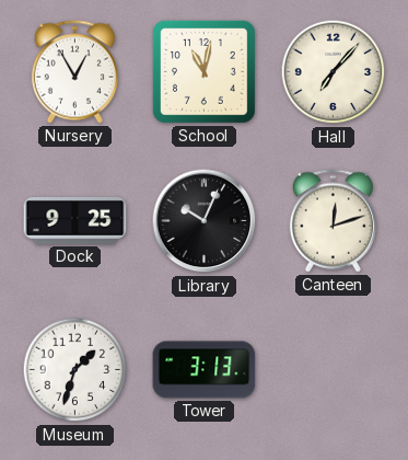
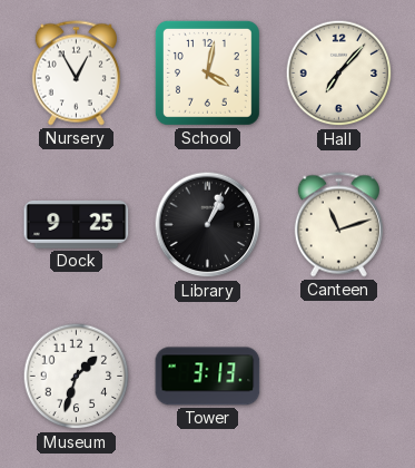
School: 11:02 -> 4:02
Library: 10:04 -> 1:04
Canteen: 12:12 -> 11:12
